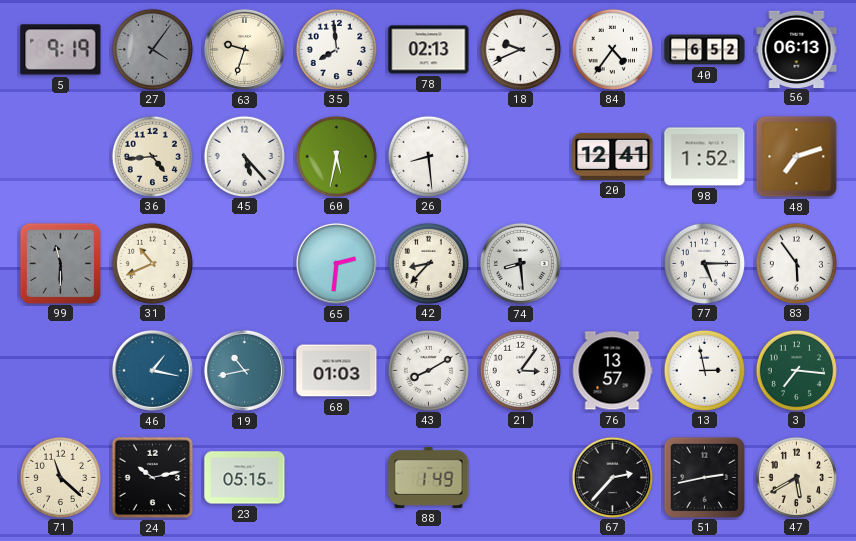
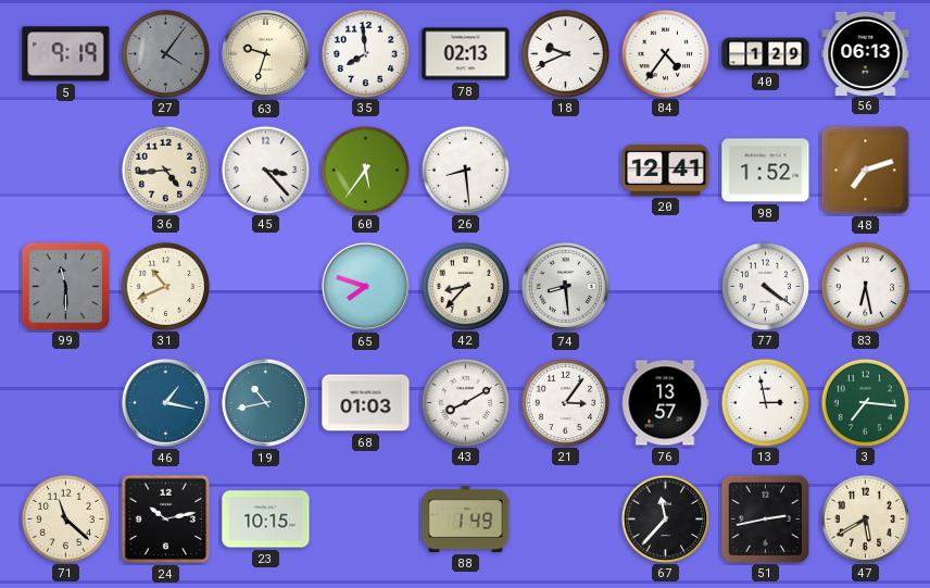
40: 6:52 -> 1:29
45: 5:23 -> 3:23
60: 5:32 -> 5:36
65: 2:31 -> 7:48
77: 5:15 -> 4:21
83: 5:54 -> 6:28
23: 05:15 -> 10:15
67: 2:37 -> 11:37
